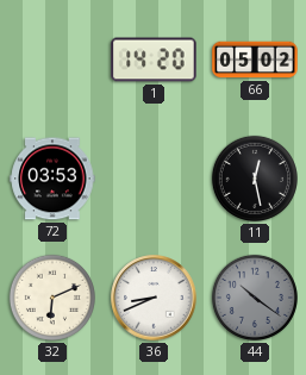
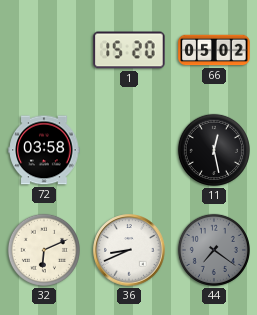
1: 14:20 -> 15:20
72: 03:53 -> 03:58
44: 10:21 -> 7:21
